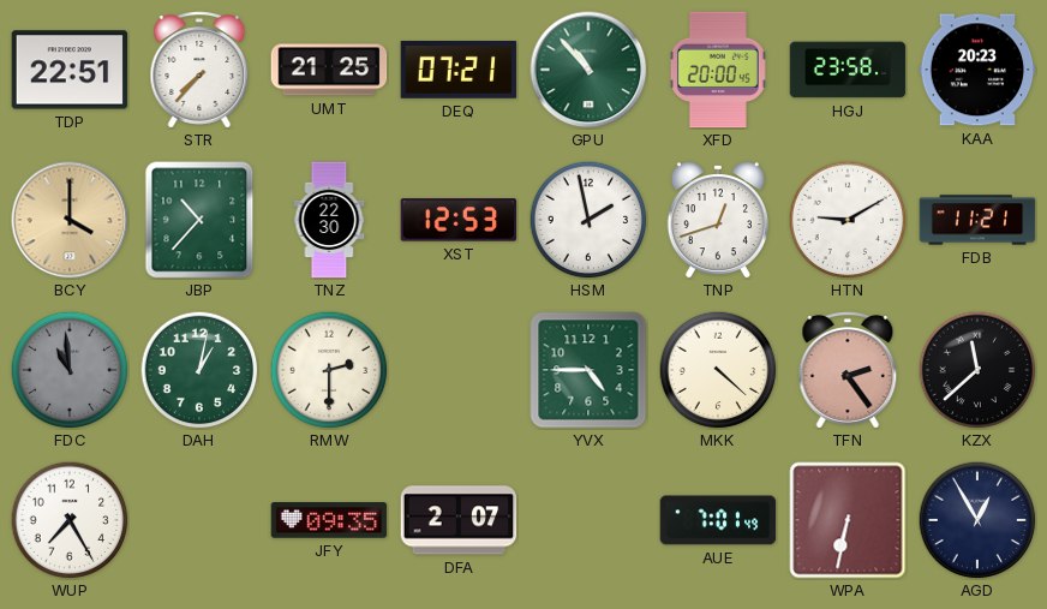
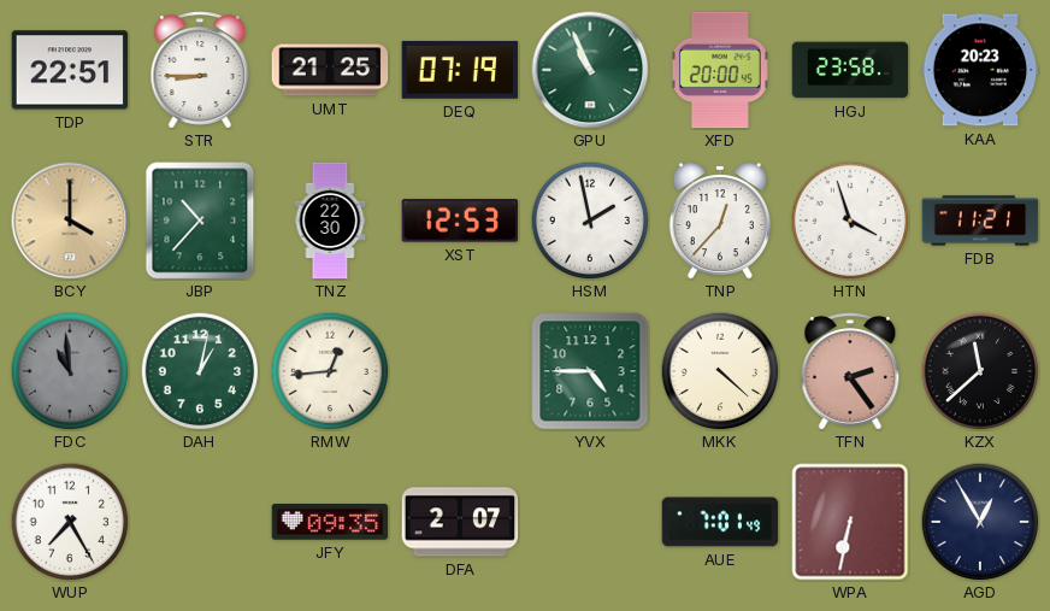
STR: 7:37 -> 8:45
DEQ: 07:21 -> 07:19
GPU: 10:53 -> 10:56
TNP: 12:42 -> 12:37
HTN: 9:10 -> 3:57
RMW: 2:30 -> 12:44
